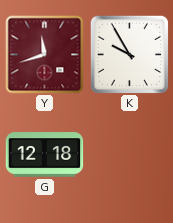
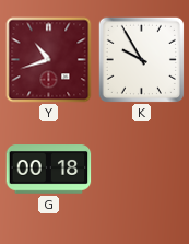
Y: 11:42 -> 10:42
G: 12:18 -> 00:18
